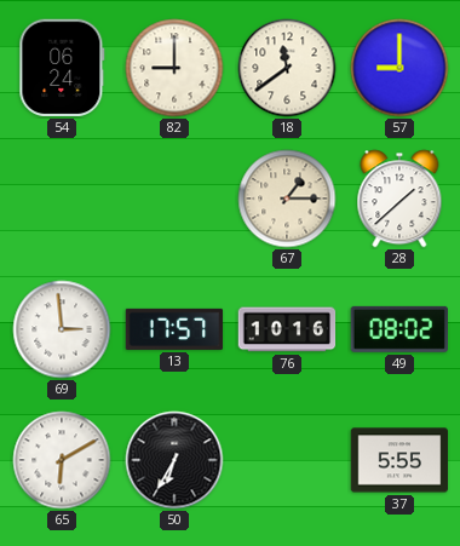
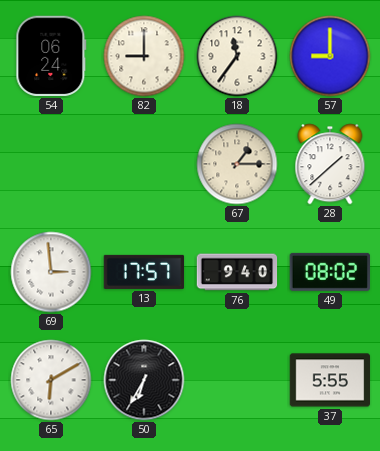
18: 11:39 -> 11:36
76: 10:16 -> 9:40
